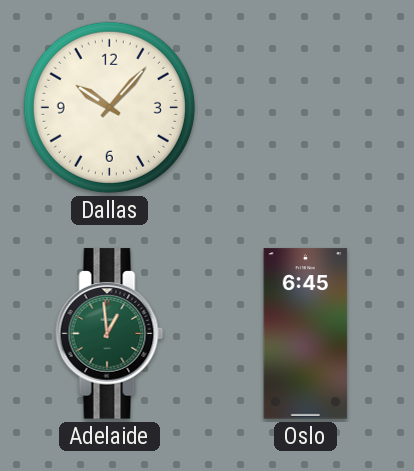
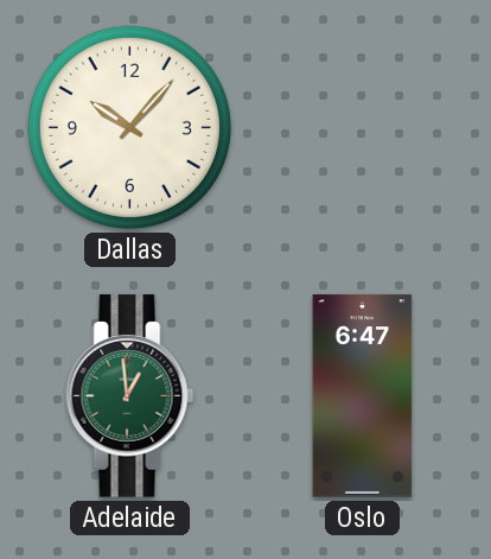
Oslo: 6:45 -> 6:47
